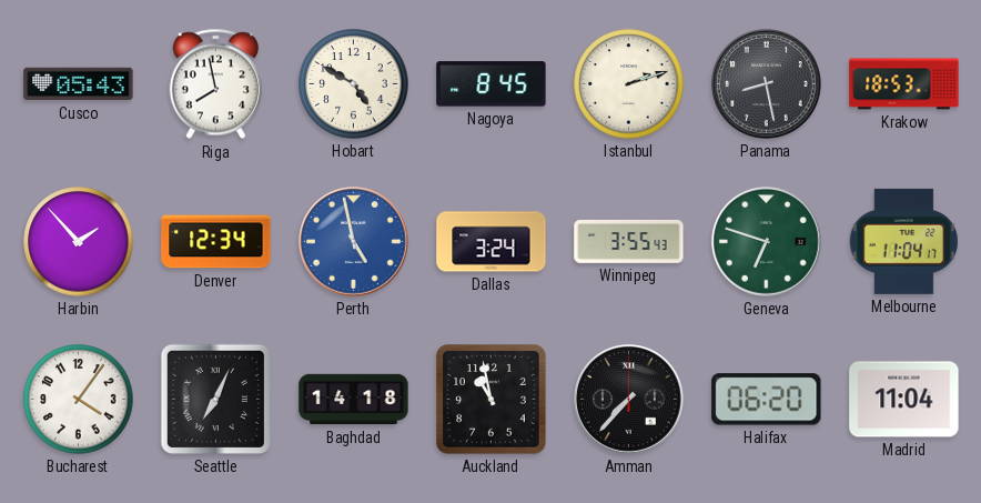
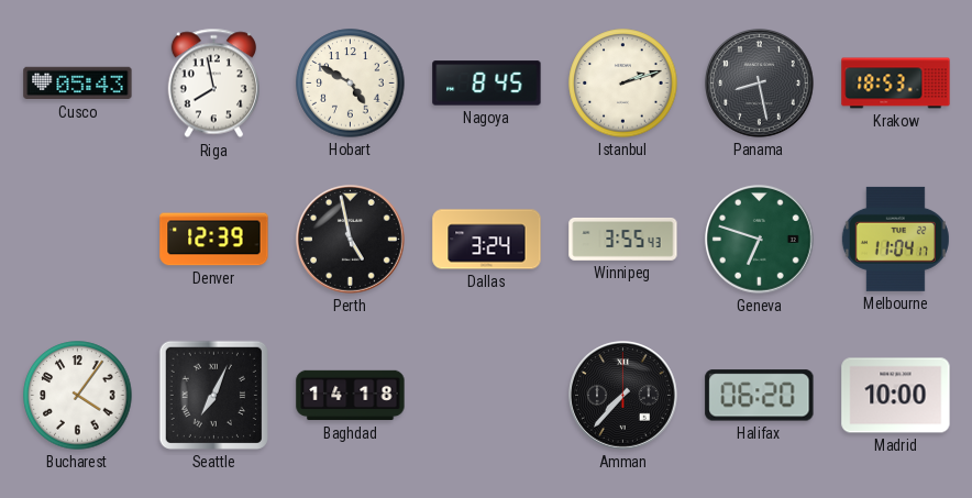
Harbin: 1:53 -> none
Denver: 12:34 -> 12:39
Perth dial: blue -> black
Auckland: 10:58 -> none
Madrid: 11:04 -> 10:00
